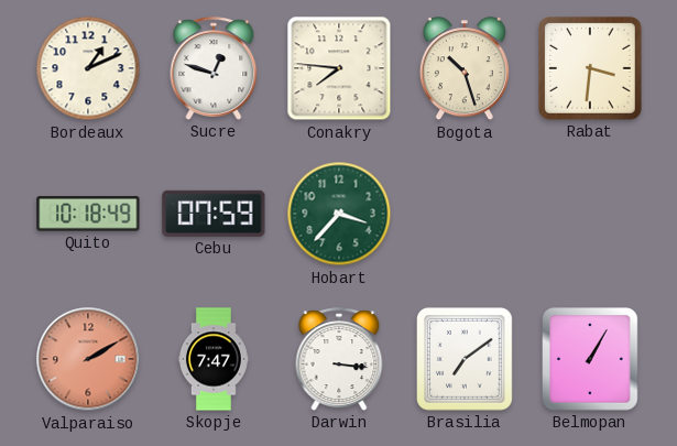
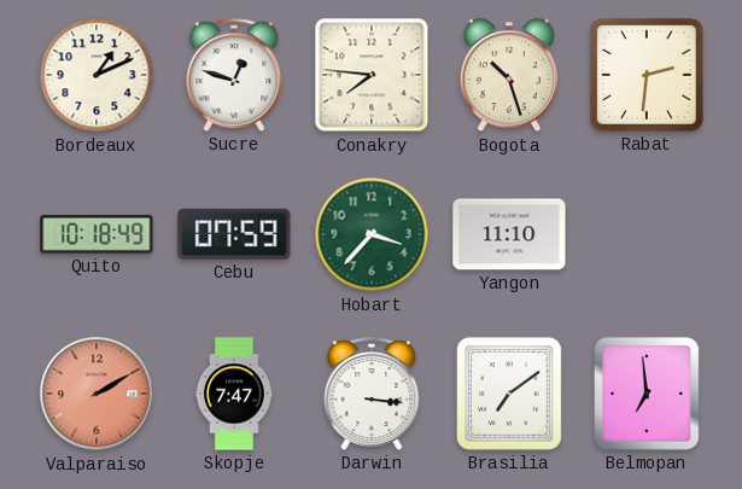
Rabat: 3:31 -> 2:31
Yangon: none -> 11:10
Belmopan: 1:05 -> 6:59
